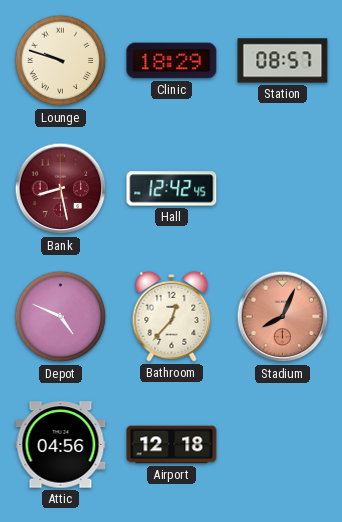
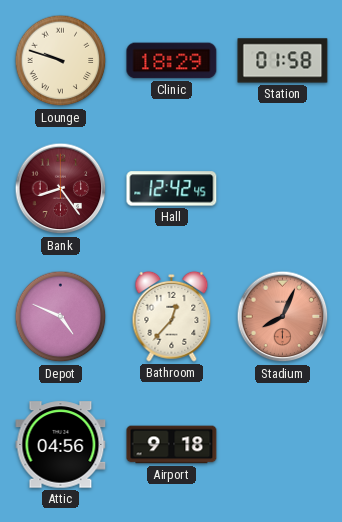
Station: 08:57 -> 01:58
Bank: 8:28 -> 8:24
Airport: 12:18 -> 9:18
